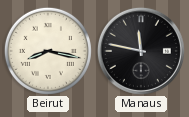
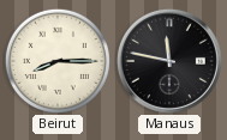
Beirut: 8:17 -> 8:15
